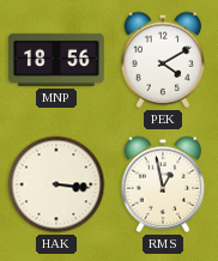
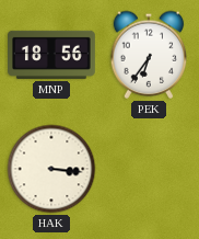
PEK: 4:10 -> 6:36
RMS: 12:58 -> none
